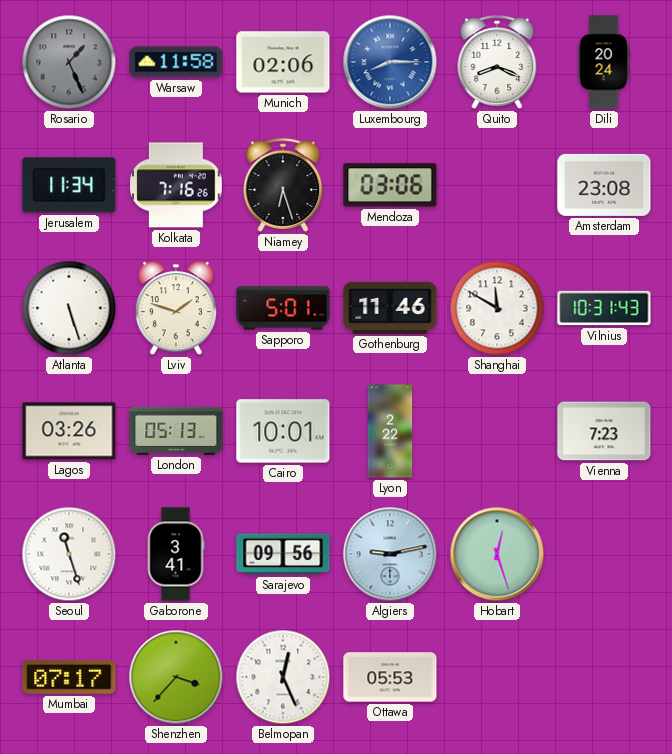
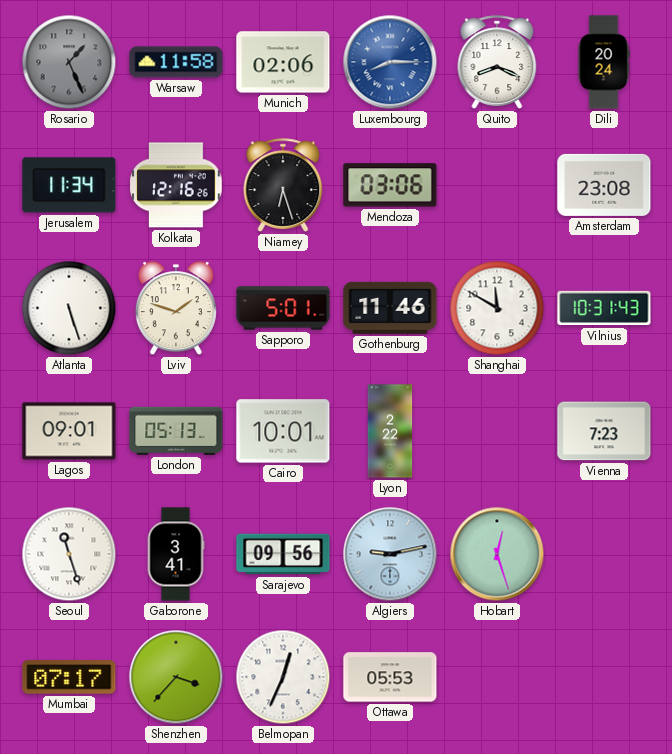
Kolkata: 7:16 -> 12:16
Lagos: 03:26 -> 09:01
Belmopan: 12:26 -> 12:34
